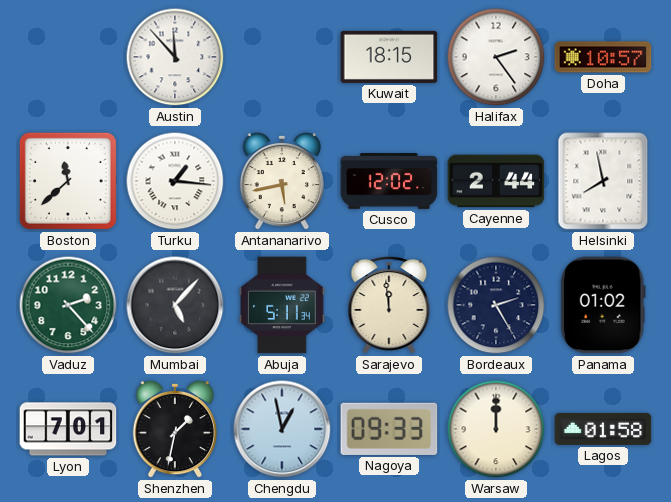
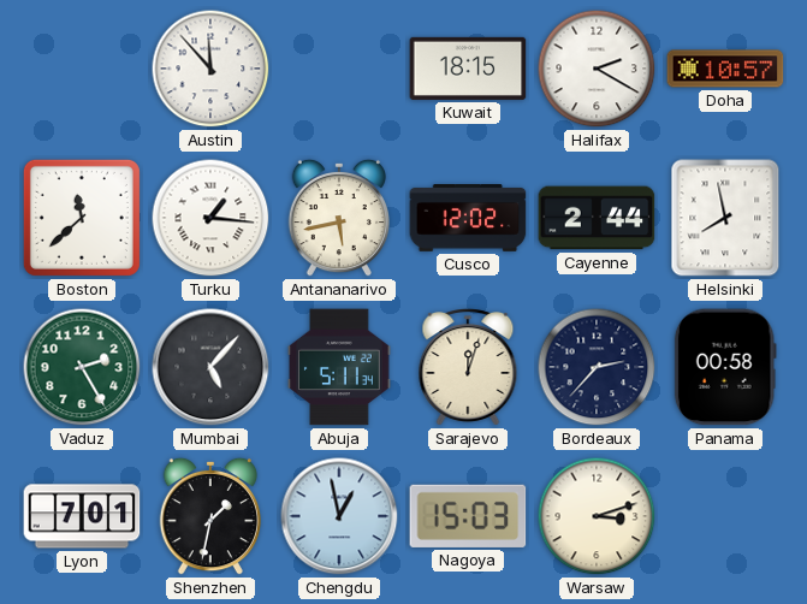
Halifax: 2:24 -> 2:20
Vaduz: 2:23 -> 2:25
Sarajevo: 11:59 -> 12:03
Bordeaux: 2:25 -> 2:37
Panama: 01:02 -> 00:58
Nagoya: 09:33 -> 15:03
Warsaw: 12:00 -> 3:12
Lagos: 01:58 -> none
